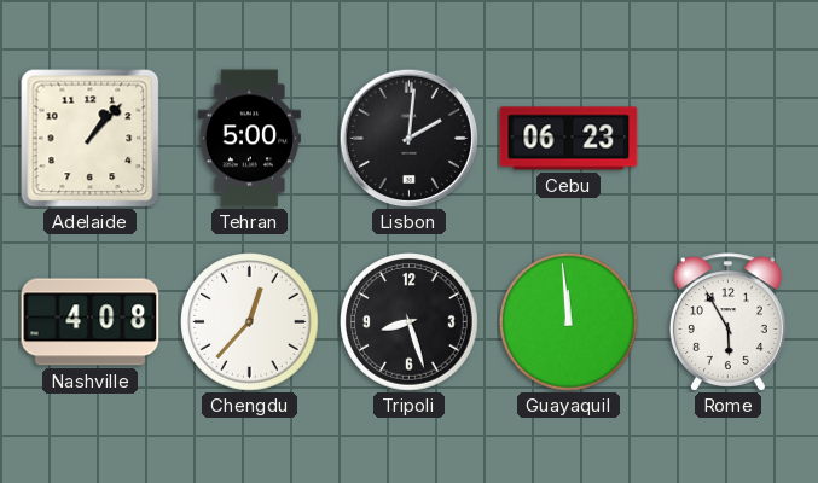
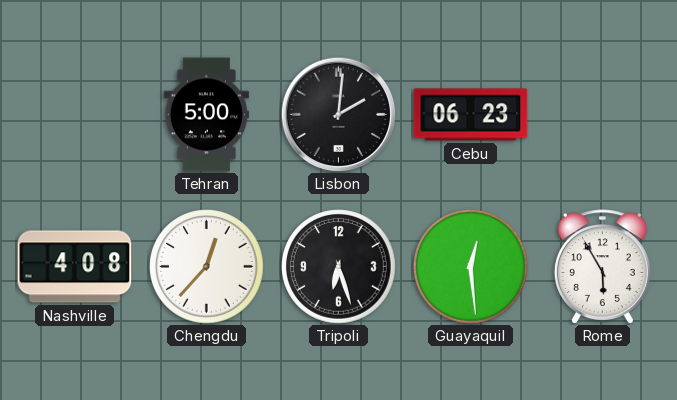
Adelaide: 1:07 -> none
Tripoli: 8:27 -> 6:27
Guayaquil: 11:59 -> 12:29
